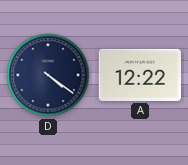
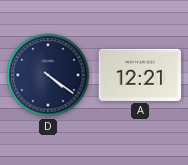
A: 12:22 -> 12:21
